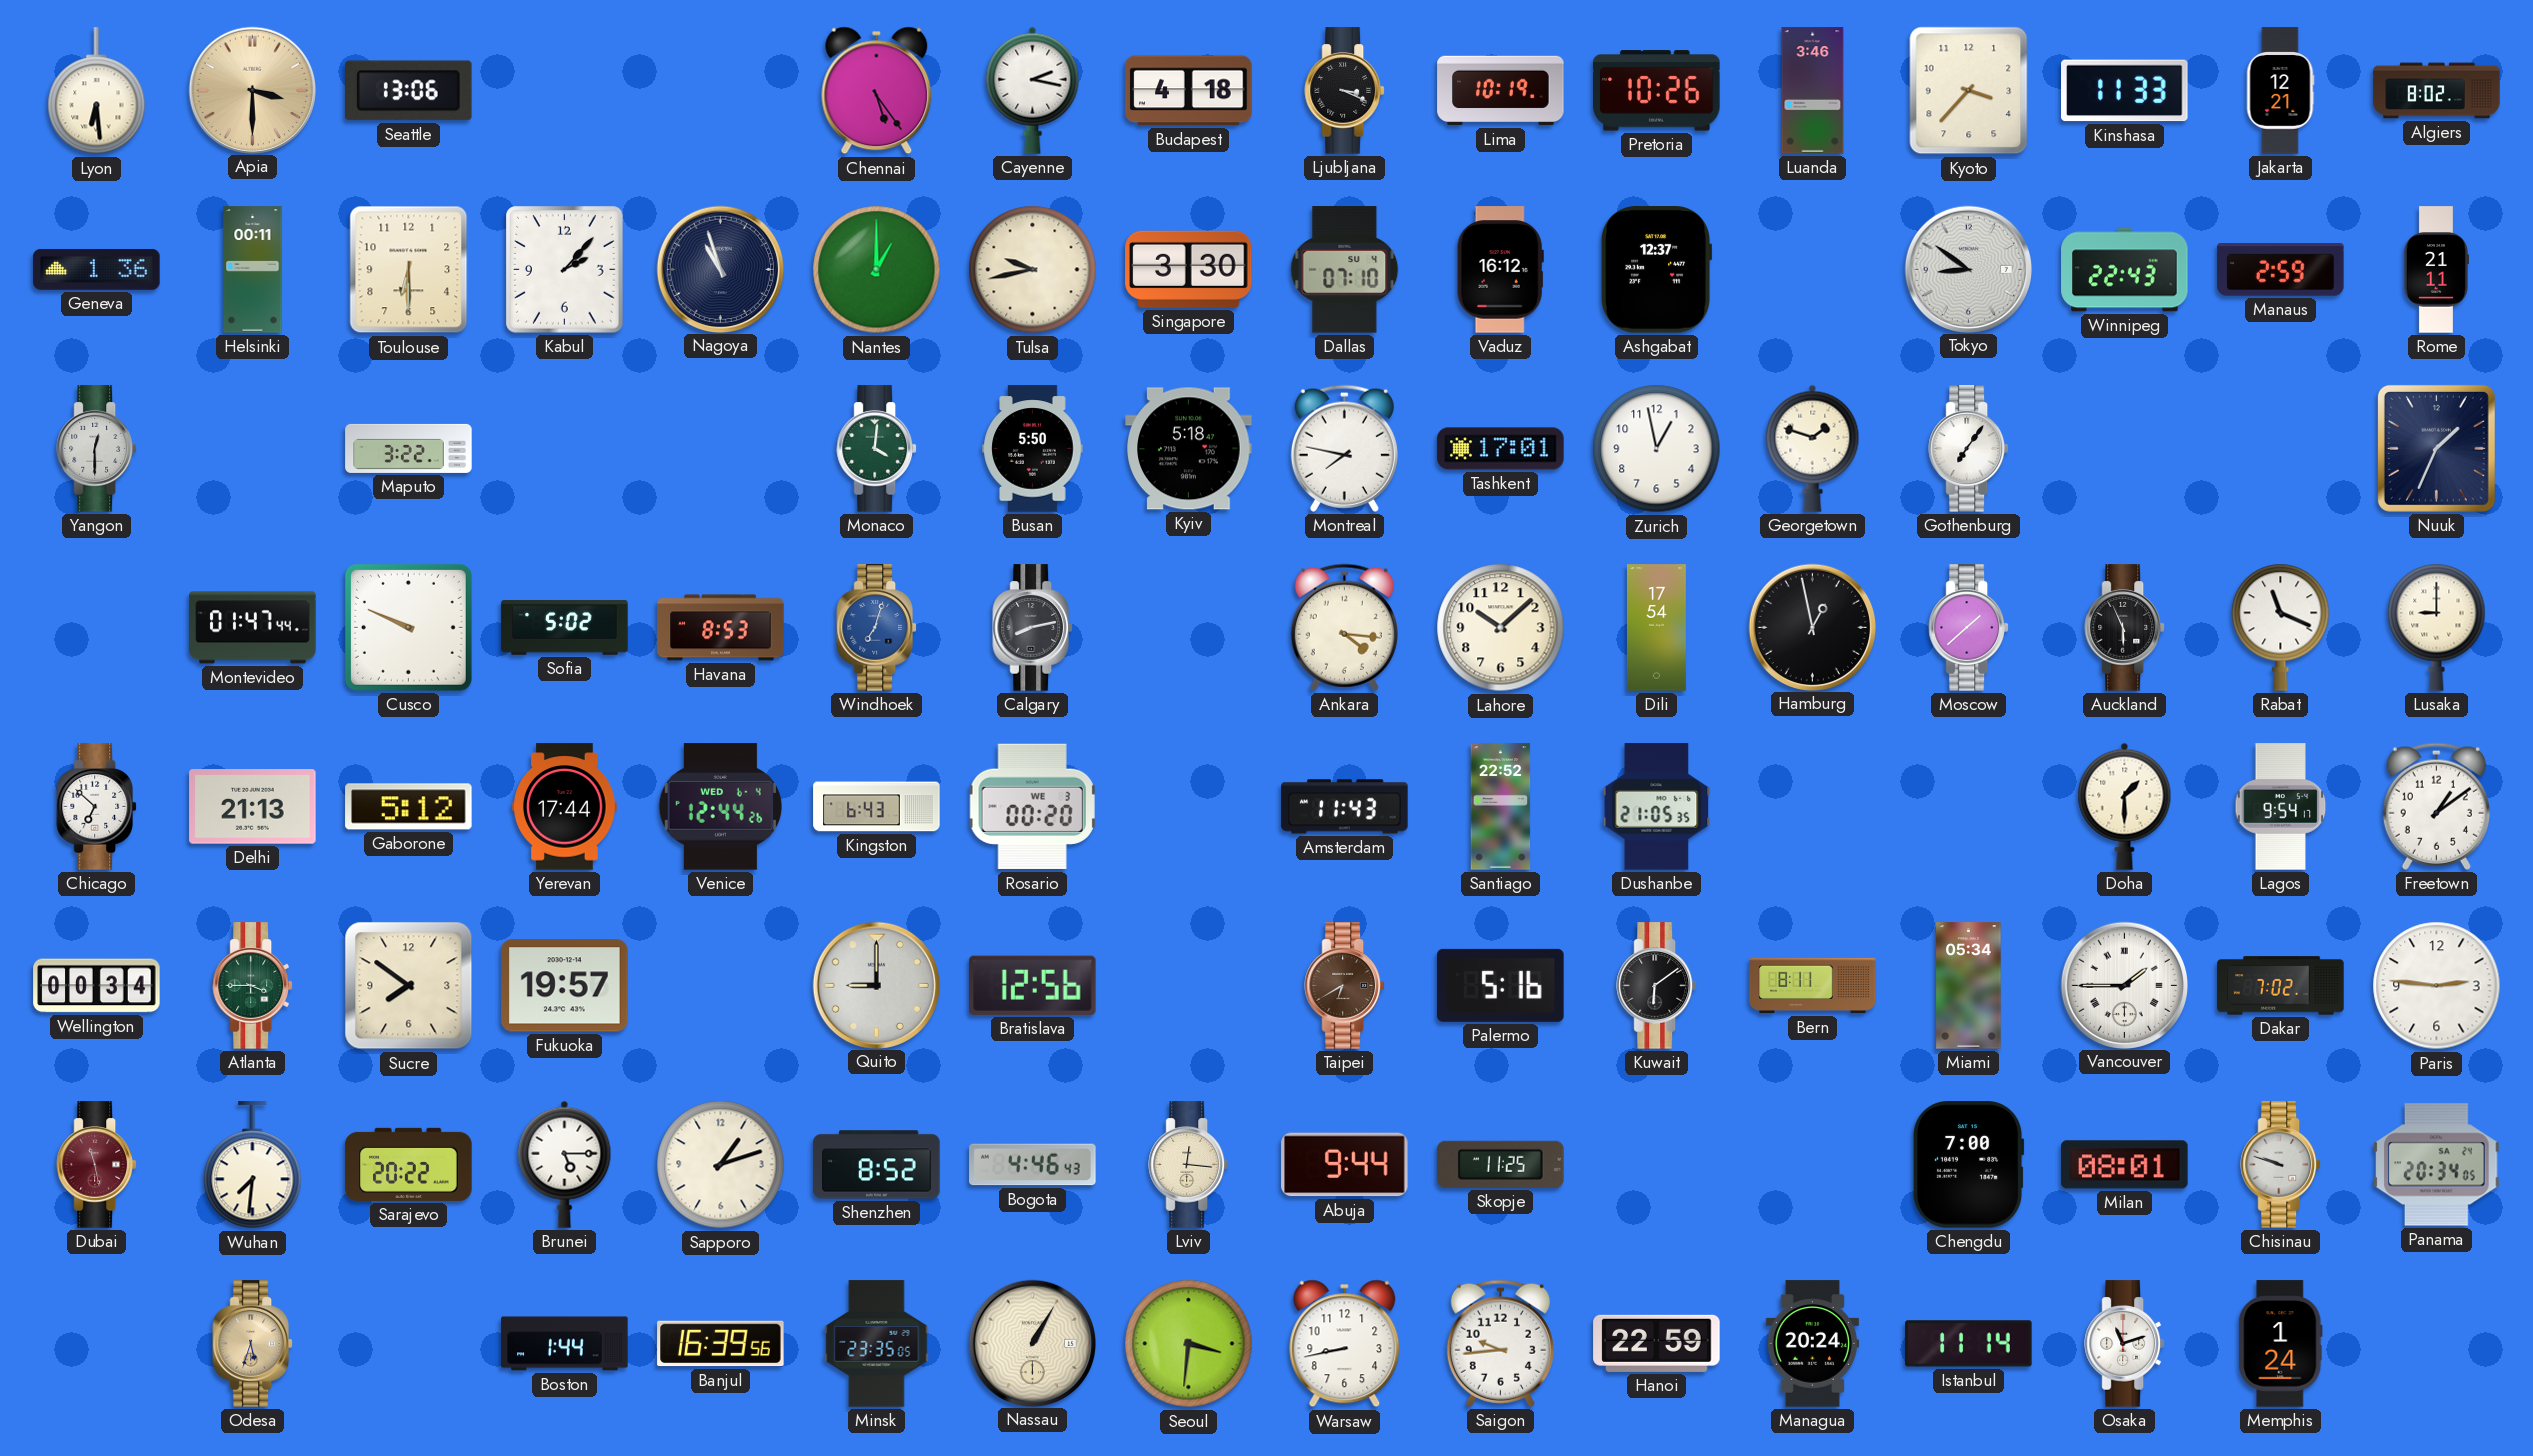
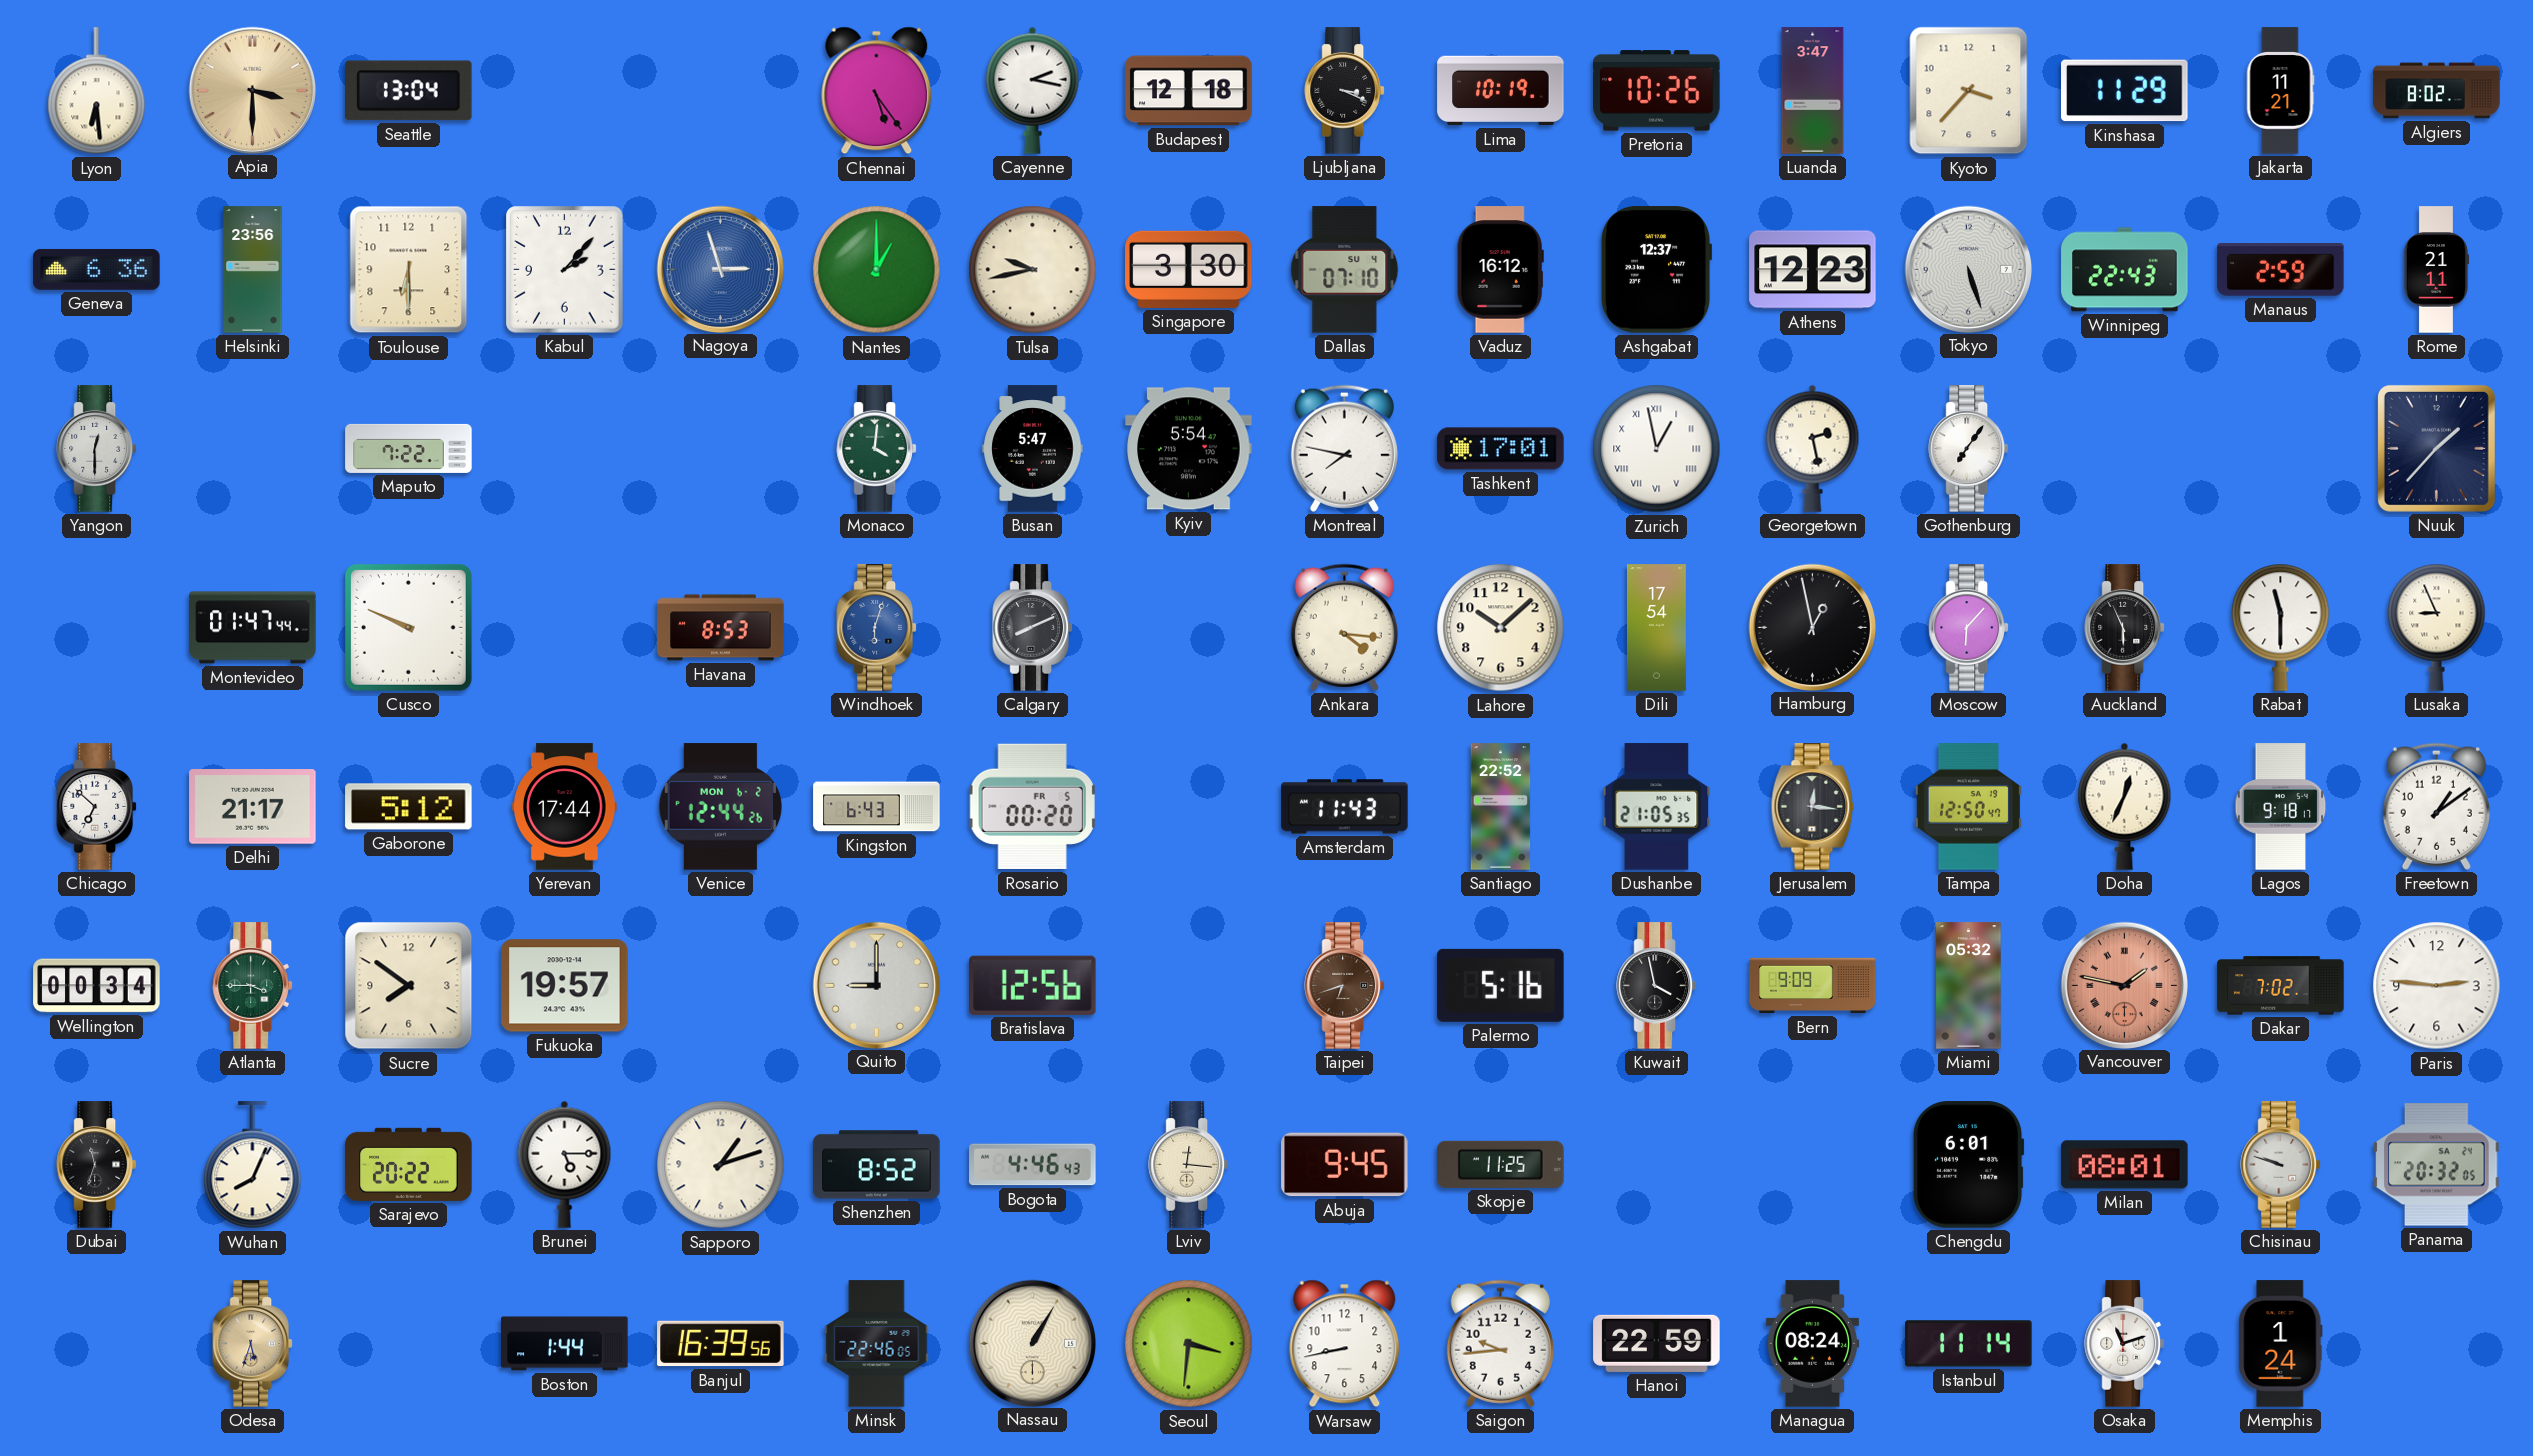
Seattle: 13:06 -> 13:04
Budapest: 4:18 -> 12:18
Luanda: 3:46 -> 3:47
Kinshasa: 11:33 -> 11:29
Jakarta: 12:21 -> 11:21
Geneva: 1:36 -> 6:36
Helsinki: 00:11 -> 23:56
Nagoya: 10:57 -> 2:57
Nagoya dial: navy -> blue
Athens: none -> 12:23
Tokyo: 8:51 -> 5:27
Maputo: 3:22 -> 7:22
Busan: 5:50 -> 5:47
Kyiv: 5:18 -> 5:54
Zurich numerals: Arabic -> Roman
Georgetown: 1:48 -> 2:28
Nuuk: 1:34 -> 1:37
Sofia: 5:02 -> none
Windhoek: 7:03 -> 6:03
Calgary: 8:13 -> 8:11
Moscow: 1:38 -> 6:07
Rabat: 11:19 -> 11:30
Lusaka: 9:00 -> 8:56
Delhi: 21:13 -> 21:17
Venice date: WED 6-4 -> MON 6-2
Rosario date: WE 3 -> FR 5
Jerusalem: none -> 12:16
Tampa: none -> 12:50
Doha: 1:30 -> 12:34
Lagos: 9:54 -> 9:18
Taipei: 6:40 -> 6:42
Kuwait: 6:09 -> 3:58
Bern: 8:11 -> 9:09
Miami: 05:34 -> 05:32
Vancouver: 1:45 -> 1:47
Vancouver dial: white -> salmon
Dubai: 11:28 -> 11:33
Dubai dial: burgundy -> black
Wuhan: 7:31 -> 8:04
Abuja: 9:44 -> 9:45
Chengdu: 7:00 -> 6:01
Panama: 20:34 -> 20:32
Minsk: 23:35 -> 22:46
Managua: 20:24 -> 08:24
